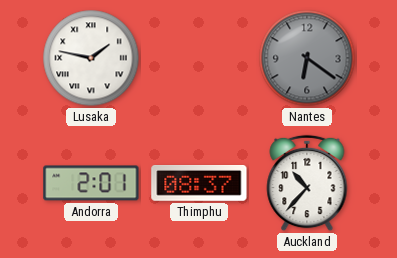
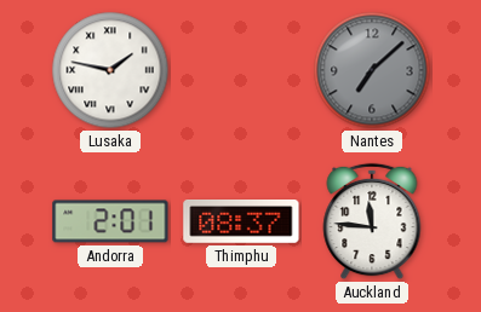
Nantes: 6:21 -> 7:08
Auckland: 10:37 -> 11:46
